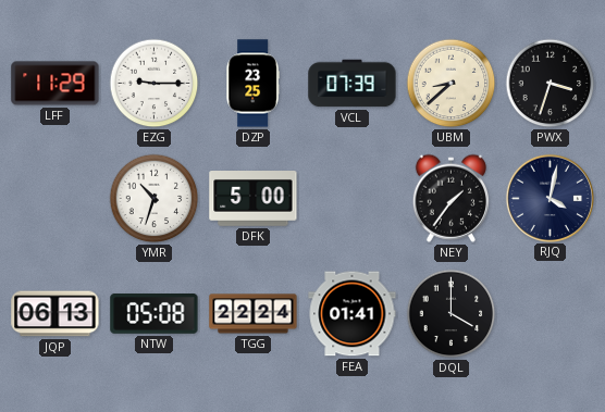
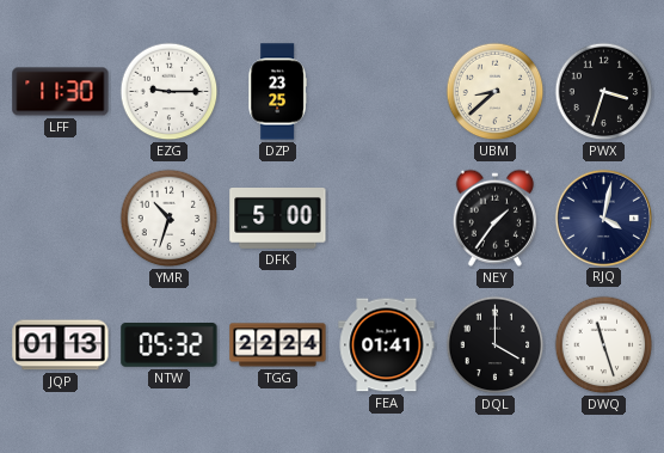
LFF: 11:29 -> 11:30
VCL: 07:39 -> none
JQP: 06:13 -> 01:13
NTW: 05:08 -> 05:32
DWQ: none -> 11:27
